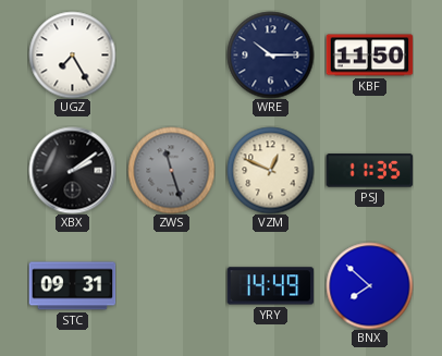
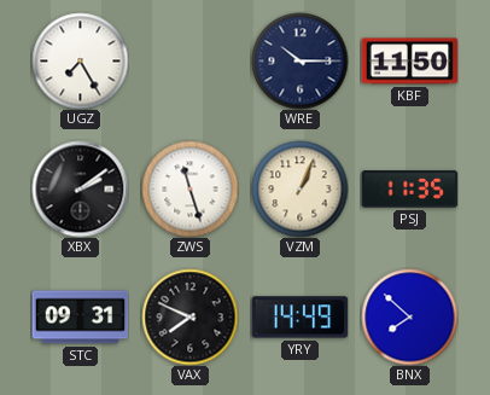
ZWS dial: grey -> white
VZM: 12:49 -> 1:04
VAX: none -> 7:49
